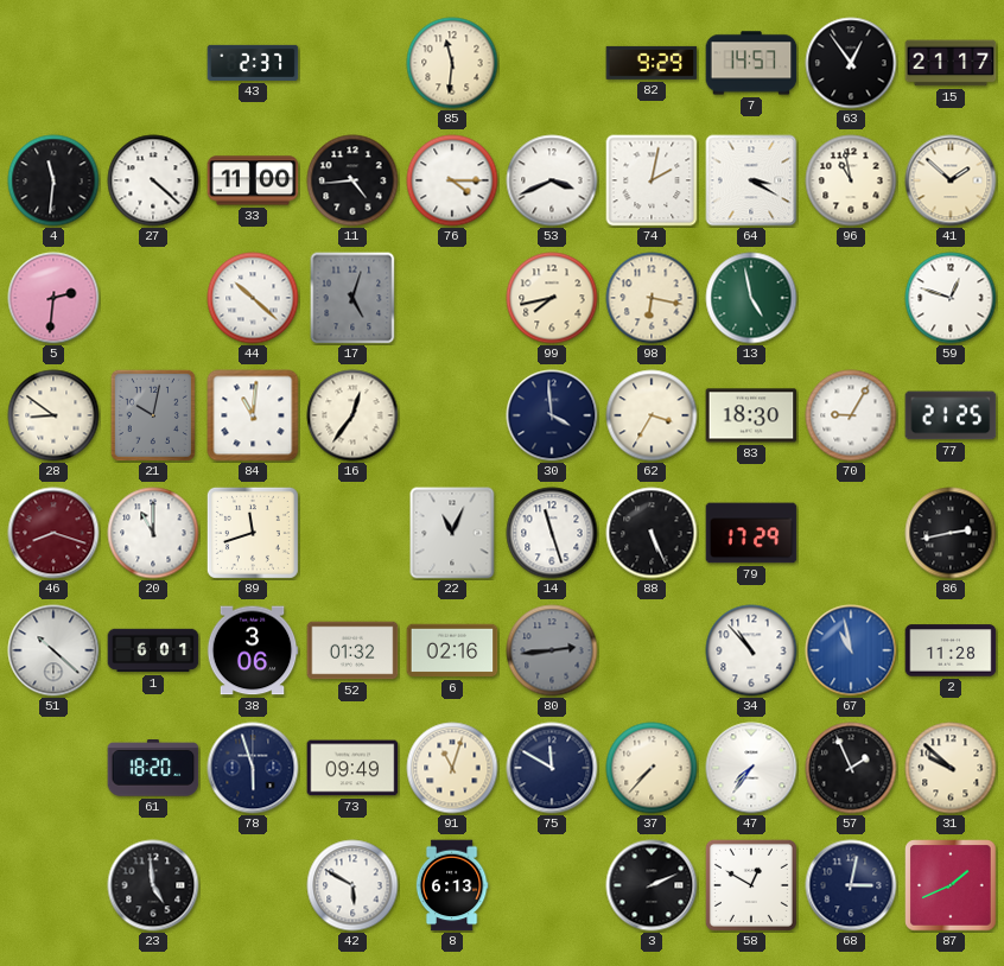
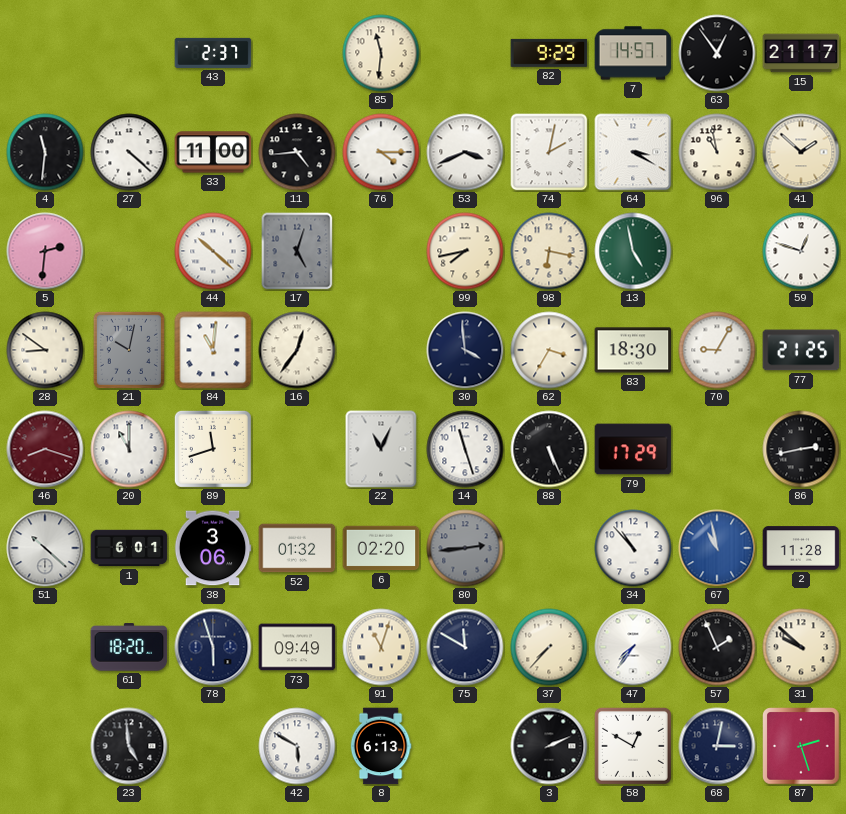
6: 02:16 -> 02:20
87: 1:41 -> 2:27
